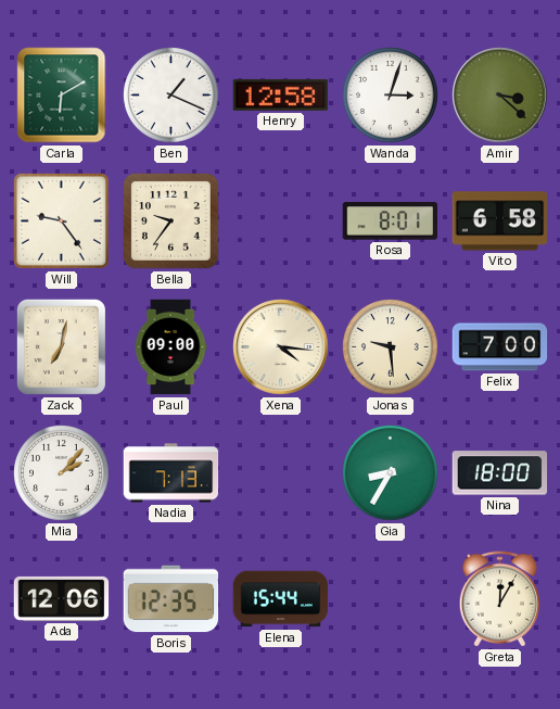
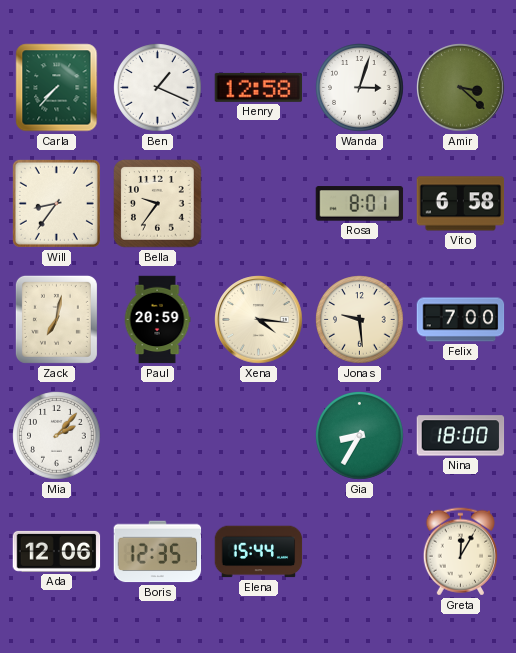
Carla: 6:10 -> 7:37
Will: 9:24 -> 8:36
Paul: 09:00 -> 20:59
Nadia: 7:13 -> none
